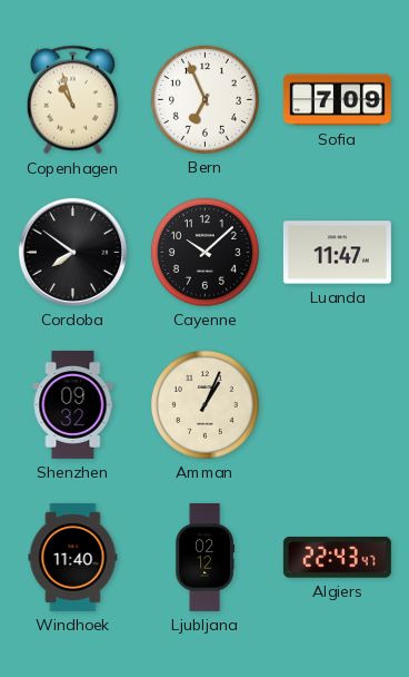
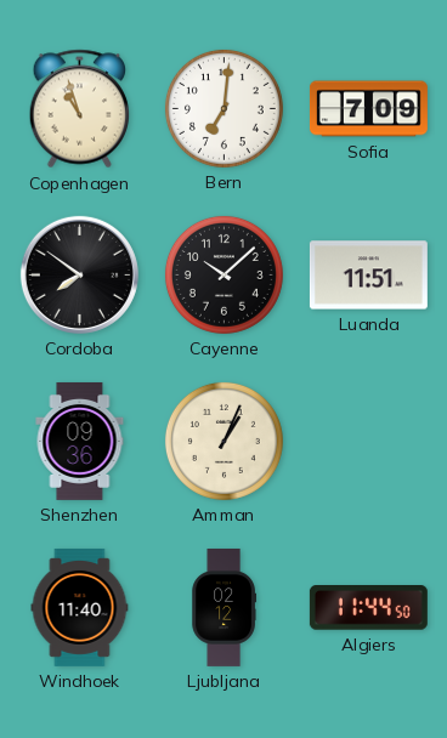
Bern: 6:56 -> 7:01
Luanda: 11:47 -> 11:51
Shenzhen: 09:32 -> 09:36
Algiers: 22:43 -> 11:44
